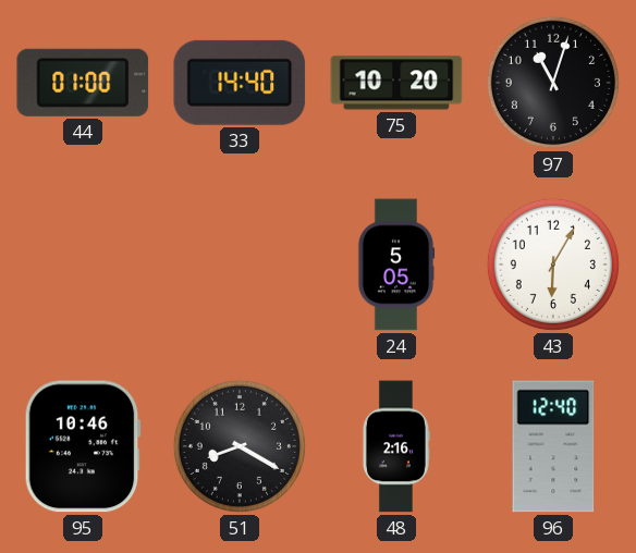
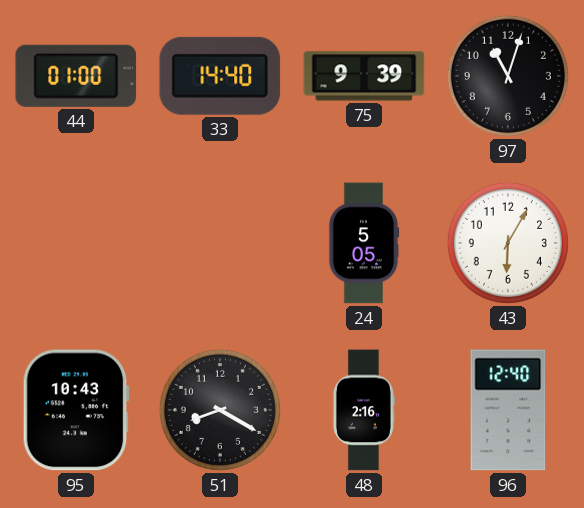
75: 10:20 -> 9:39
95: 10:46 -> 10:43
